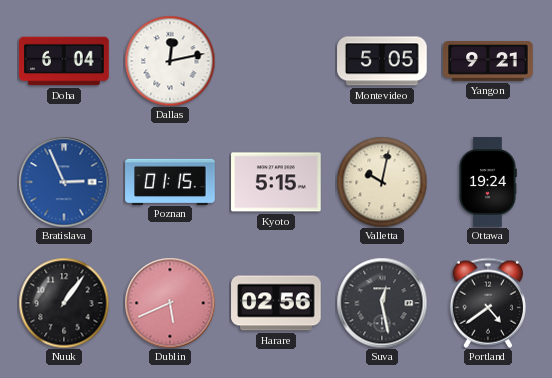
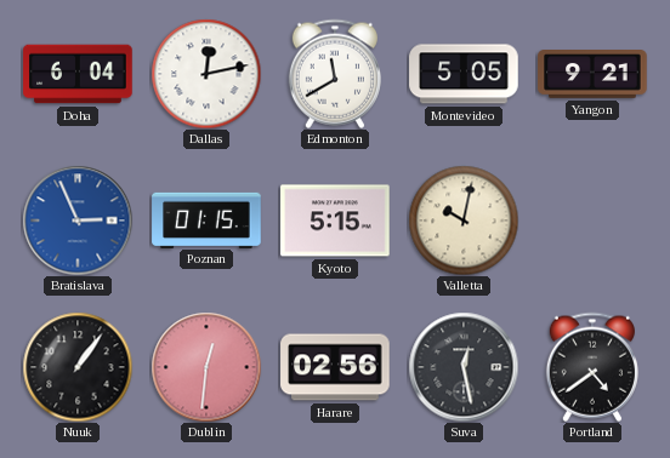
Edmonton: none -> 11:40
Ottawa: 19:24 -> none
Dublin: 5:41 -> 12:31
